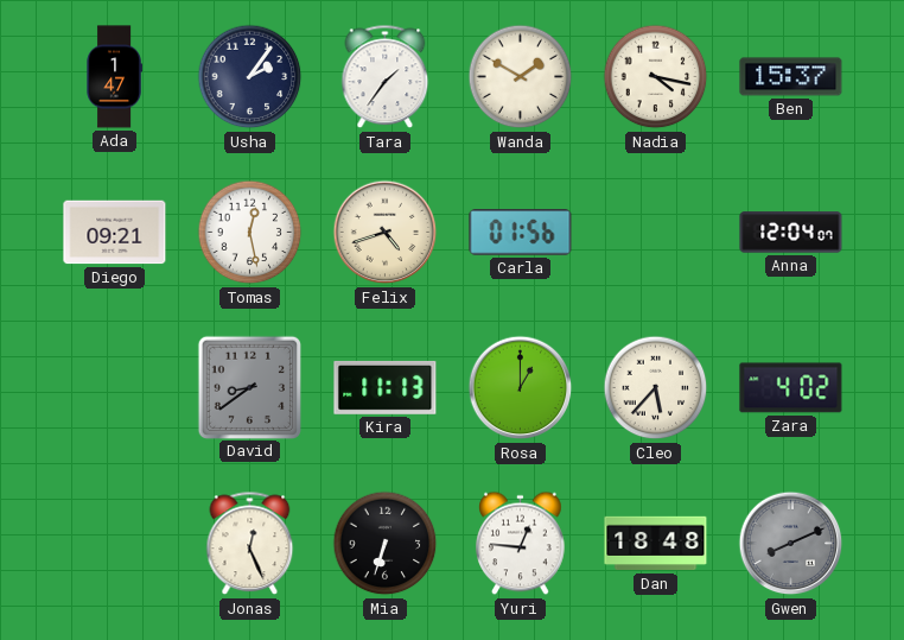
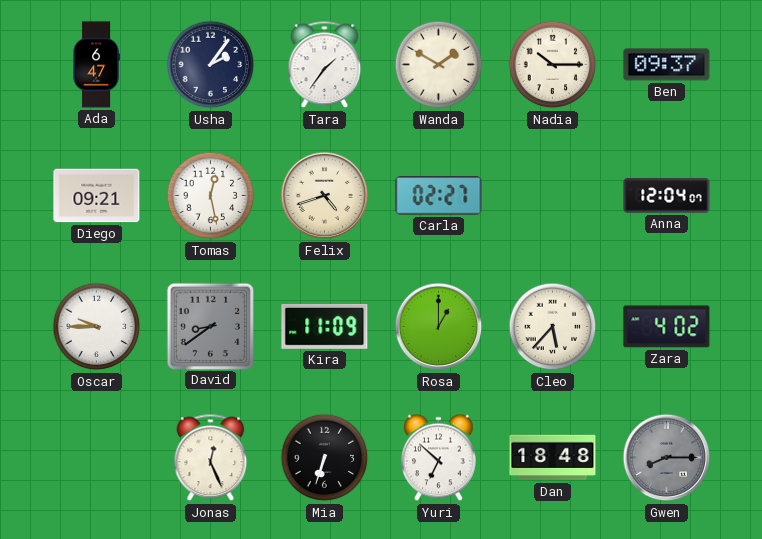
Ada: 1:47 -> 6:47
Nadia: 4:17 -> 10:15
Ben: 15:37 -> 09:37
Carla: 01:56 -> 02:27
Oscar: none -> 9:45
Kira: 11:13 -> 11:09
Yuri: 12:46 -> 6:52
Gwen: 8:11 -> 8:15
